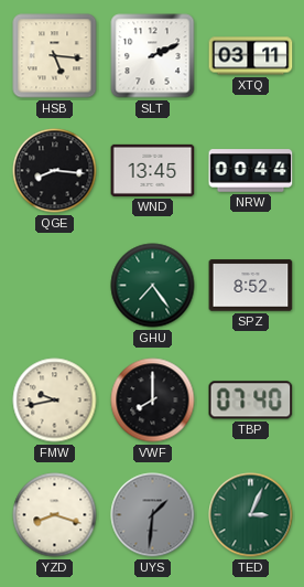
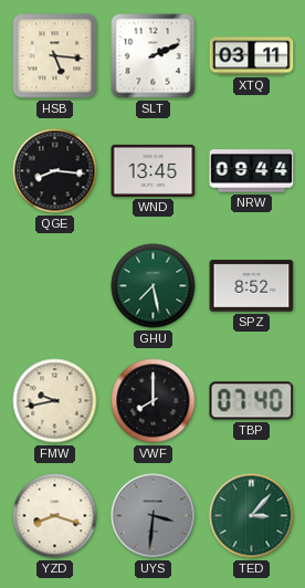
NRW: 00:44 -> 09:44
GHU: 7:24 -> 7:28
UYS: 1:31 -> 3:31
TED: 3:04 -> 3:07
